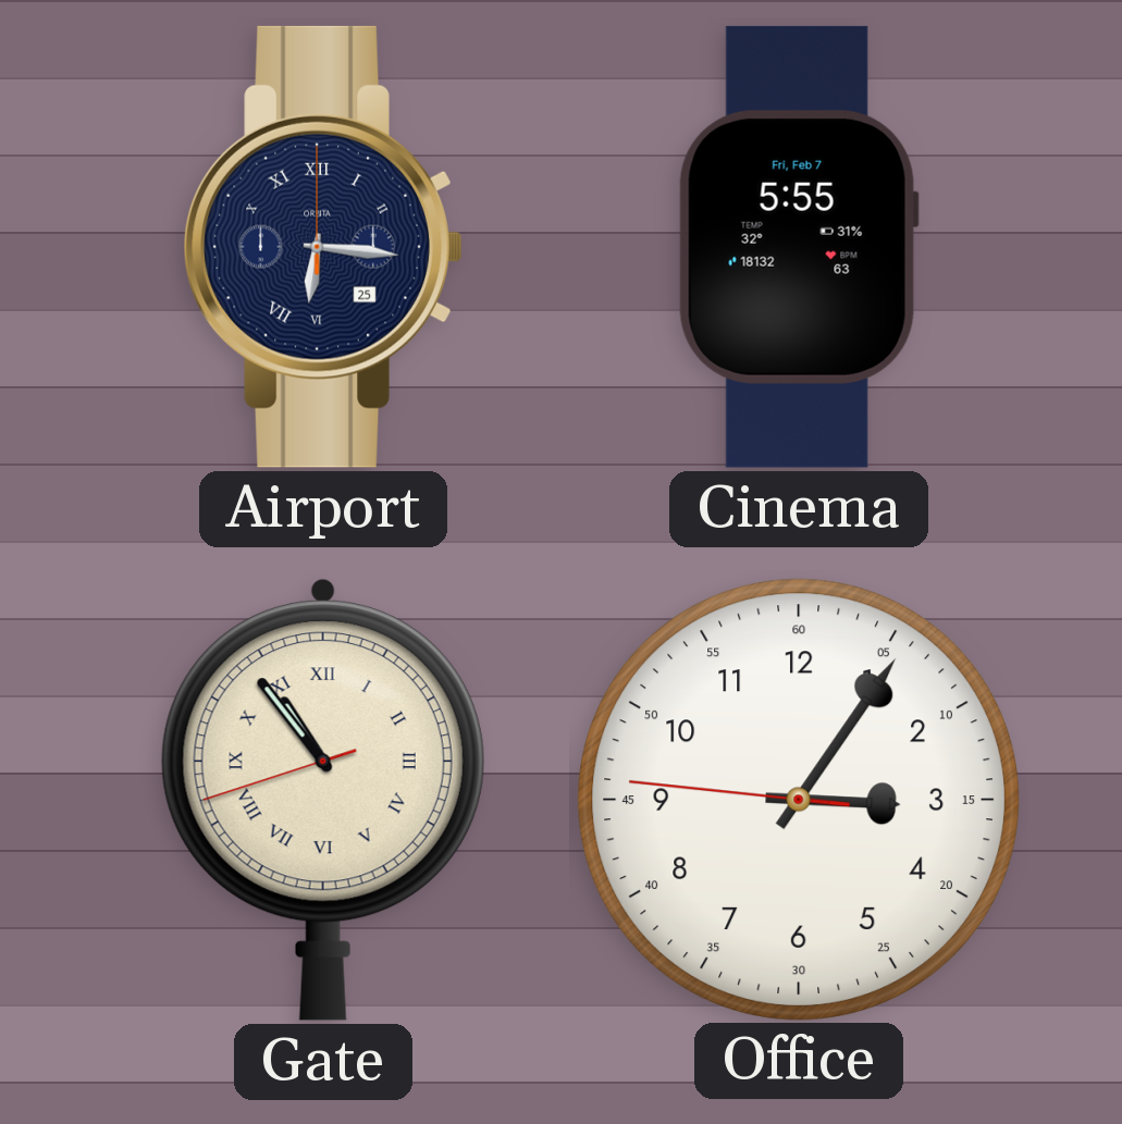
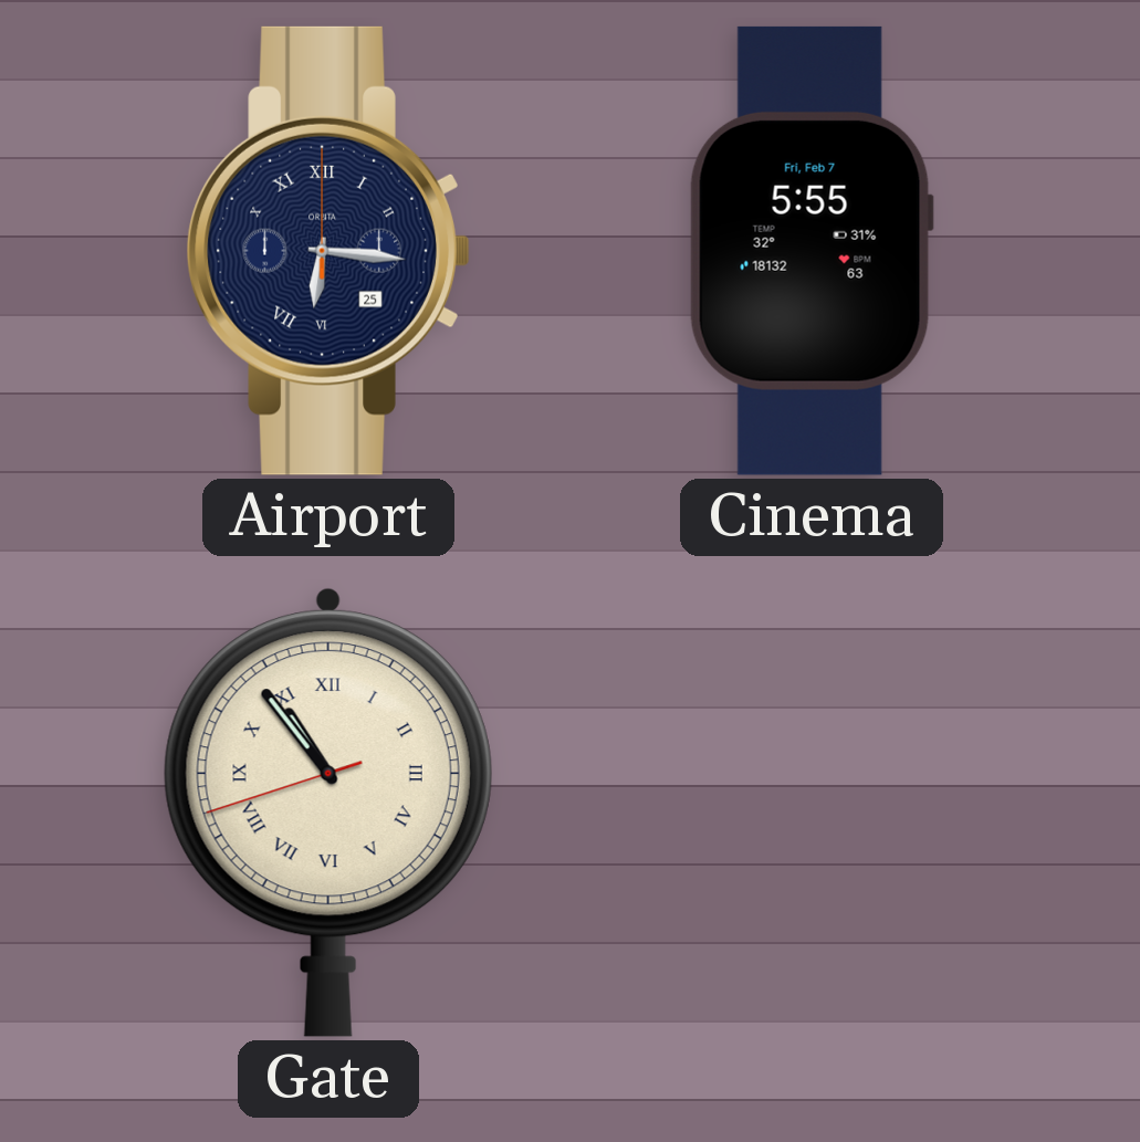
Office: 3:05 -> none
